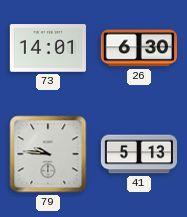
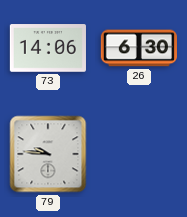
73: 14:01 -> 14:06
41: 5:13 -> none
